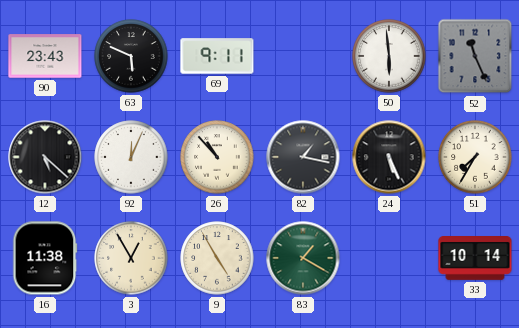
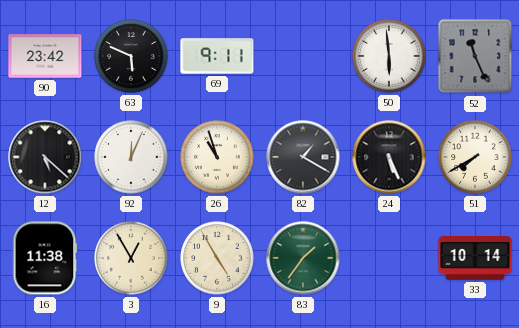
90: 23:43 -> 23:42
26: 10:53 -> 10:57
82: 1:17 -> 1:20
51: 7:35 -> 7:40
83: 1:20 -> 1:36
